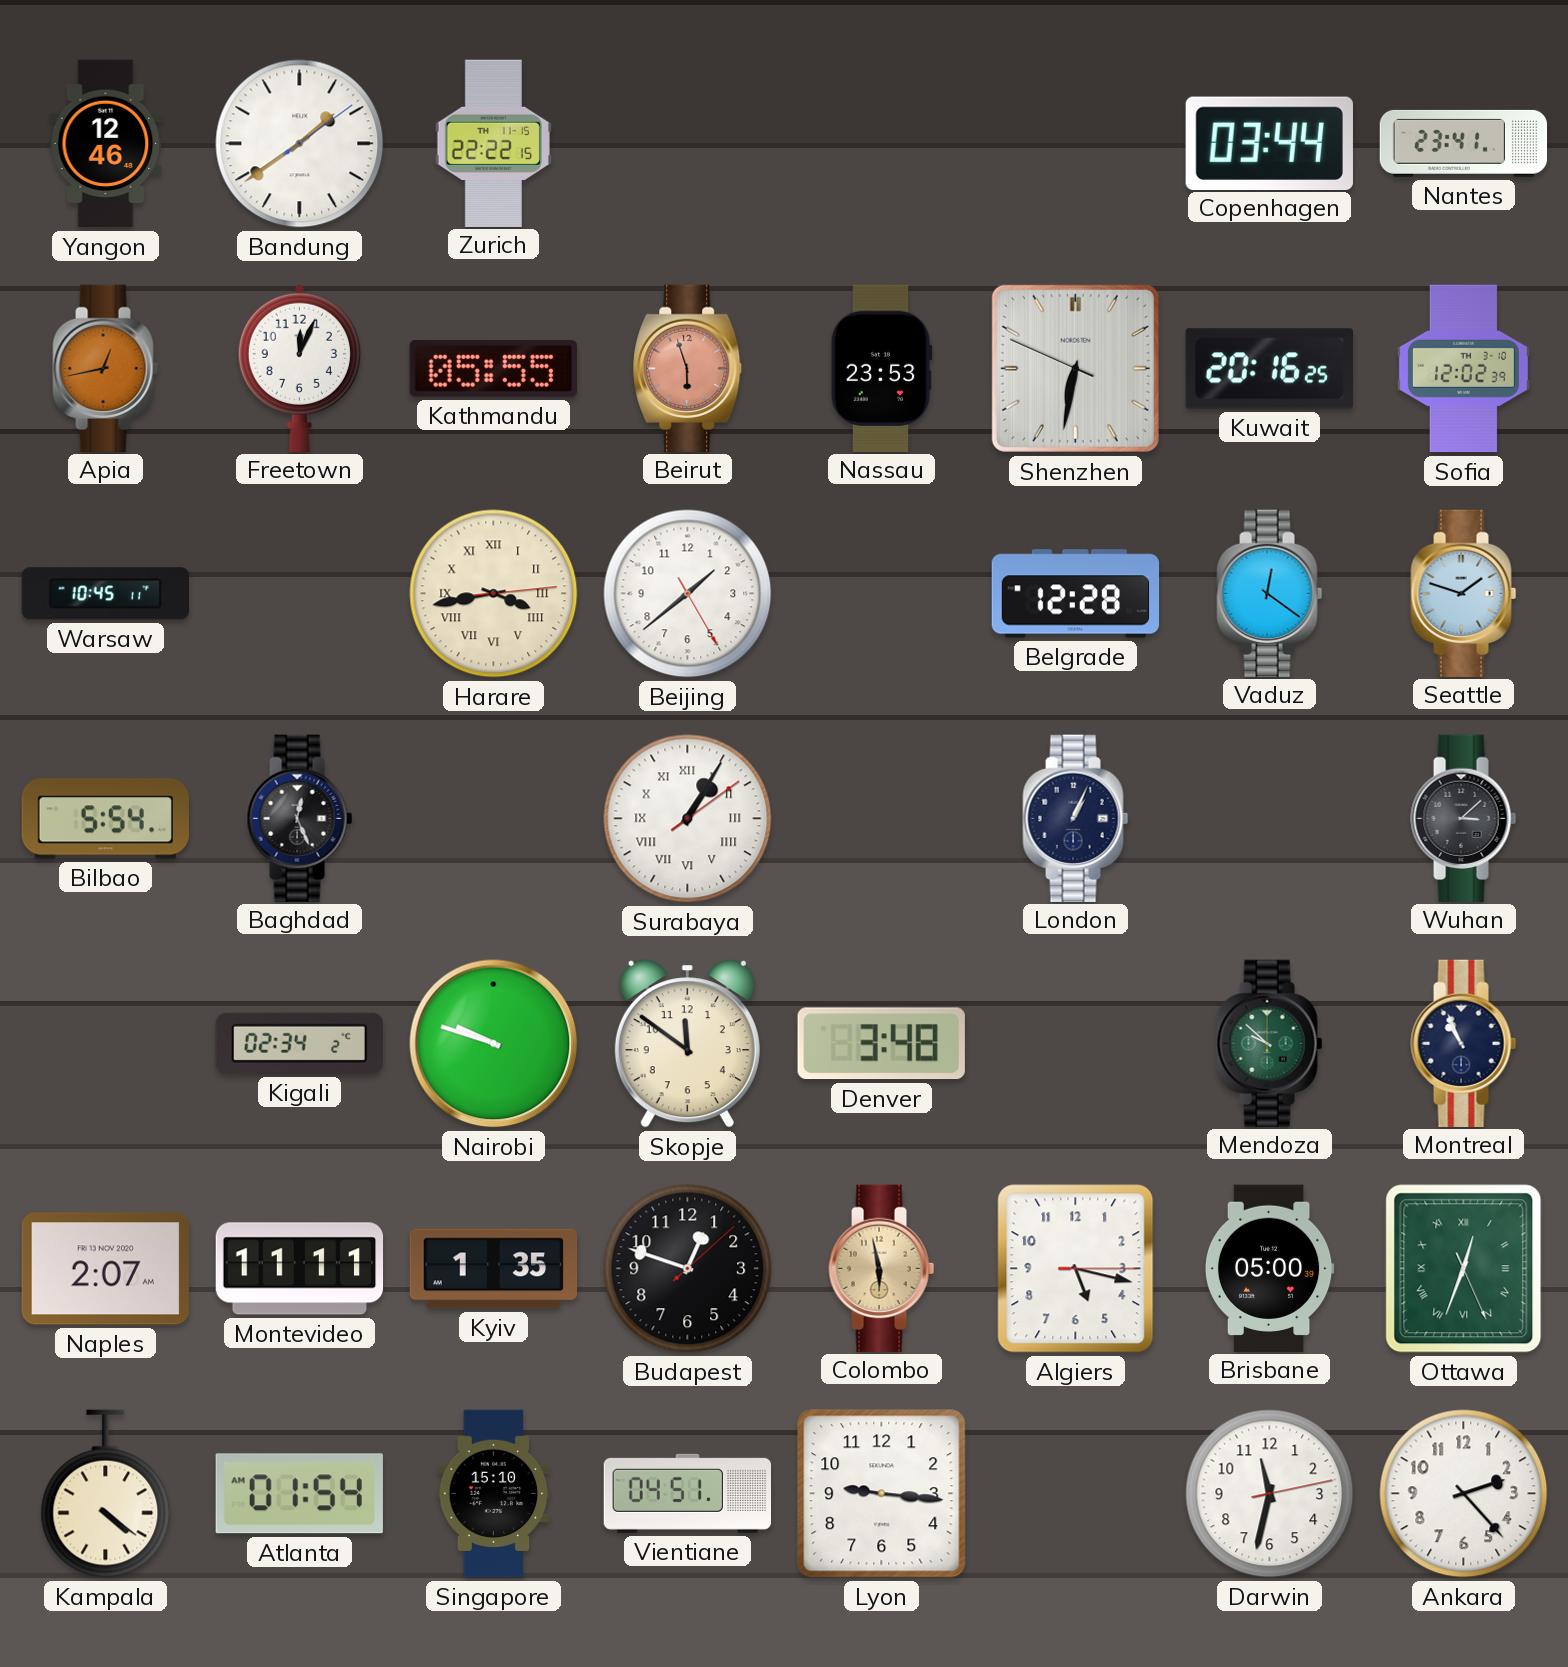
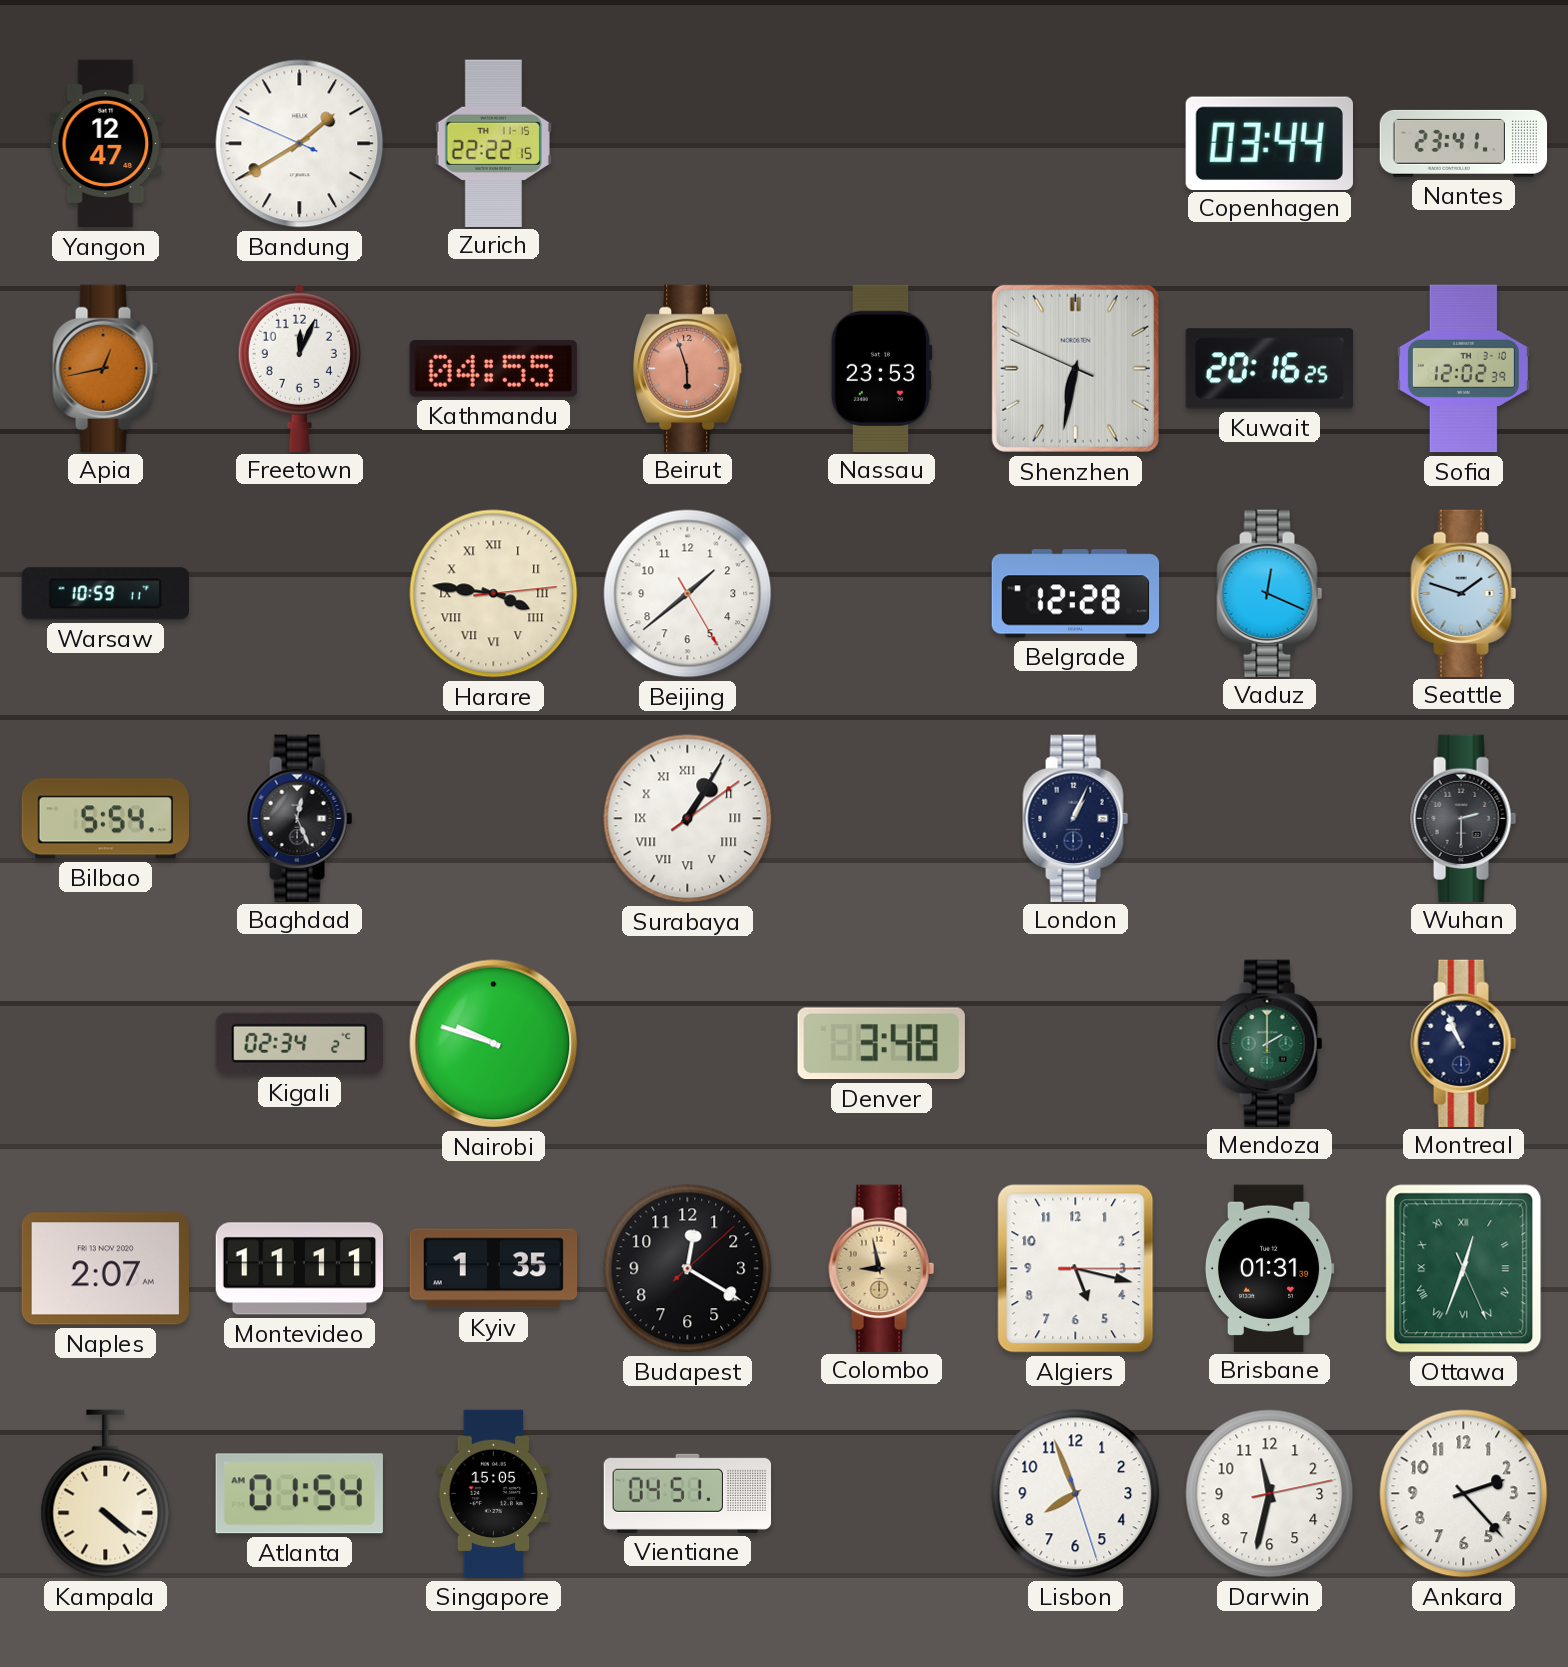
Yangon: 12:46 -> 12:47
Bandung: 1:39:09 -> 1:39:49
Kathmandu: 05:55 -> 04:55
Warsaw: 10:45 -> 10:59
Harare: 3:43 -> 3:46
Vaduz: 12:21 -> 12:19
Wuhan: 3:08 -> 2:30
Skopje: 11:51 -> none
Mendoza: 9:52 -> 2:00
Budapest: 12:48 -> 12:20
Colombo: 5:58 -> 8:58
Brisbane: 05:00 -> 01:31
Singapore: 15:10 -> 15:05
Lyon: 9:16 -> none
Lisbon: none -> 7:56
